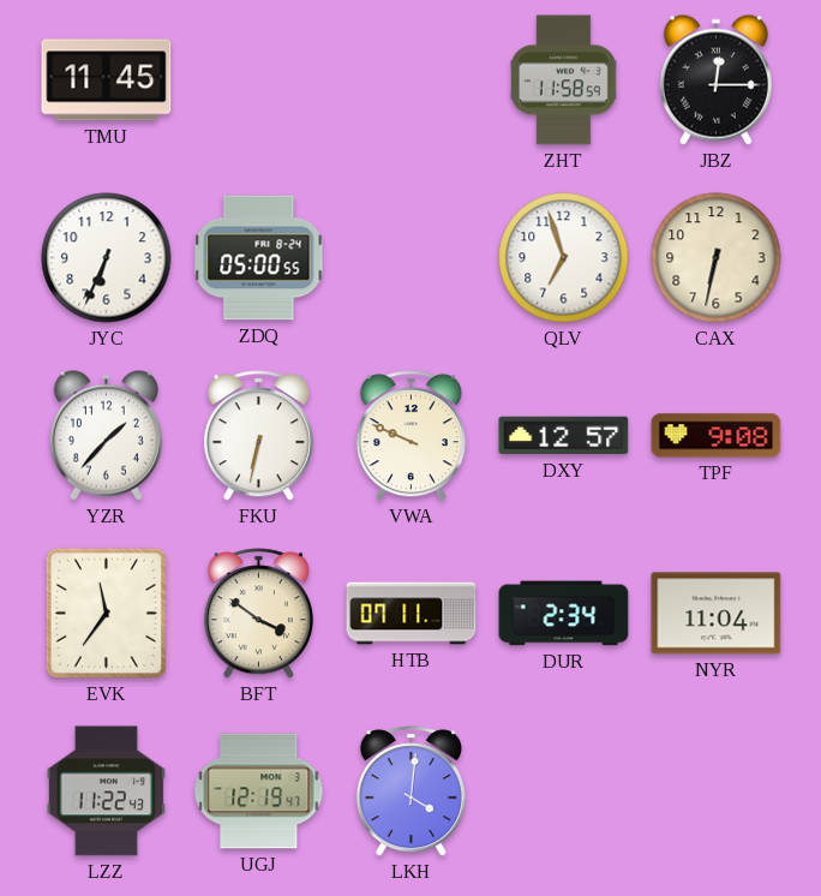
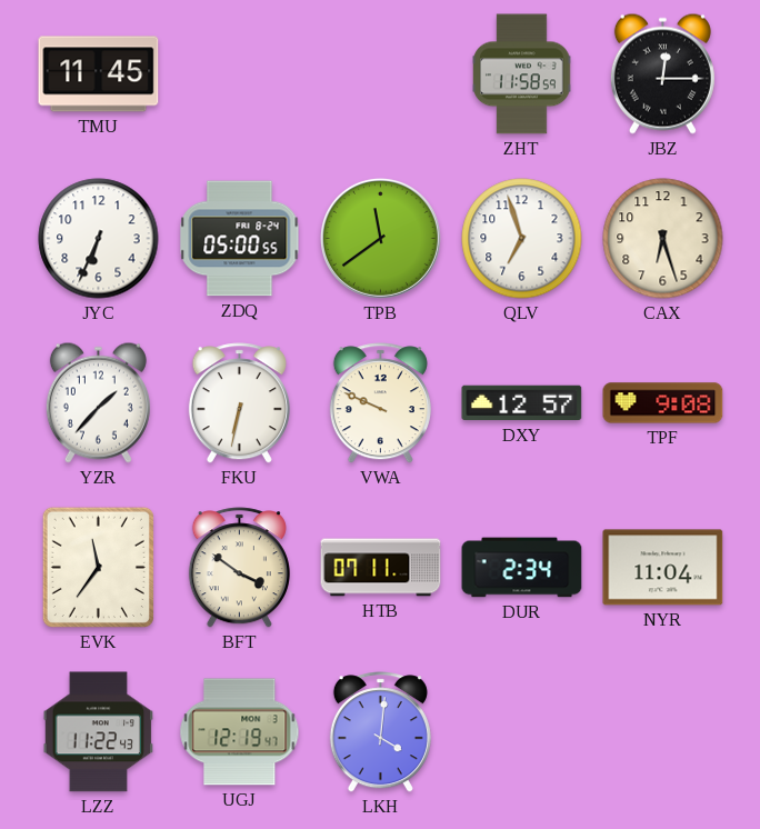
TPB: none -> 11:39
CAX: 6:32 -> 6:27
